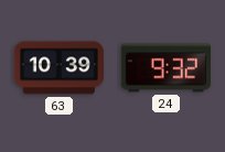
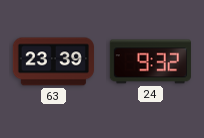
63: 10:39 -> 23:39
